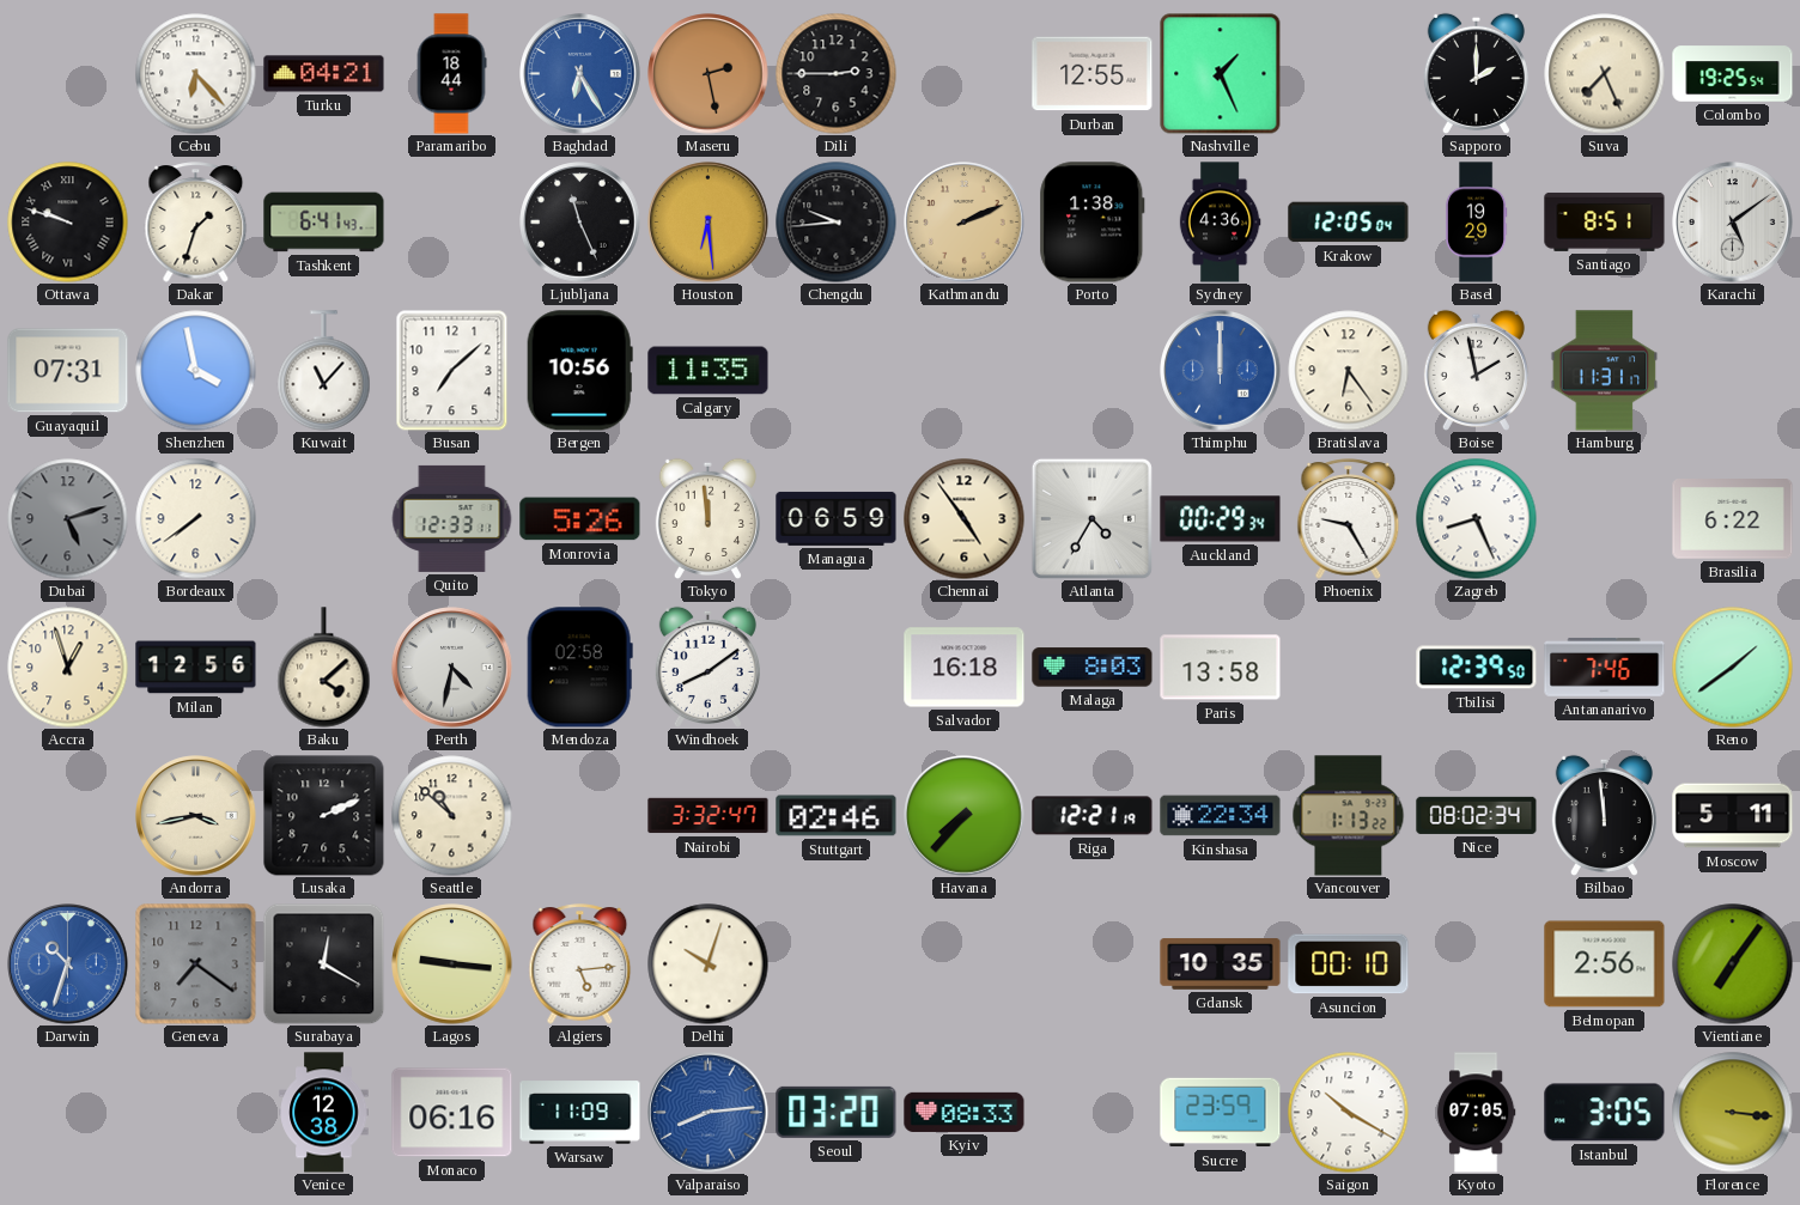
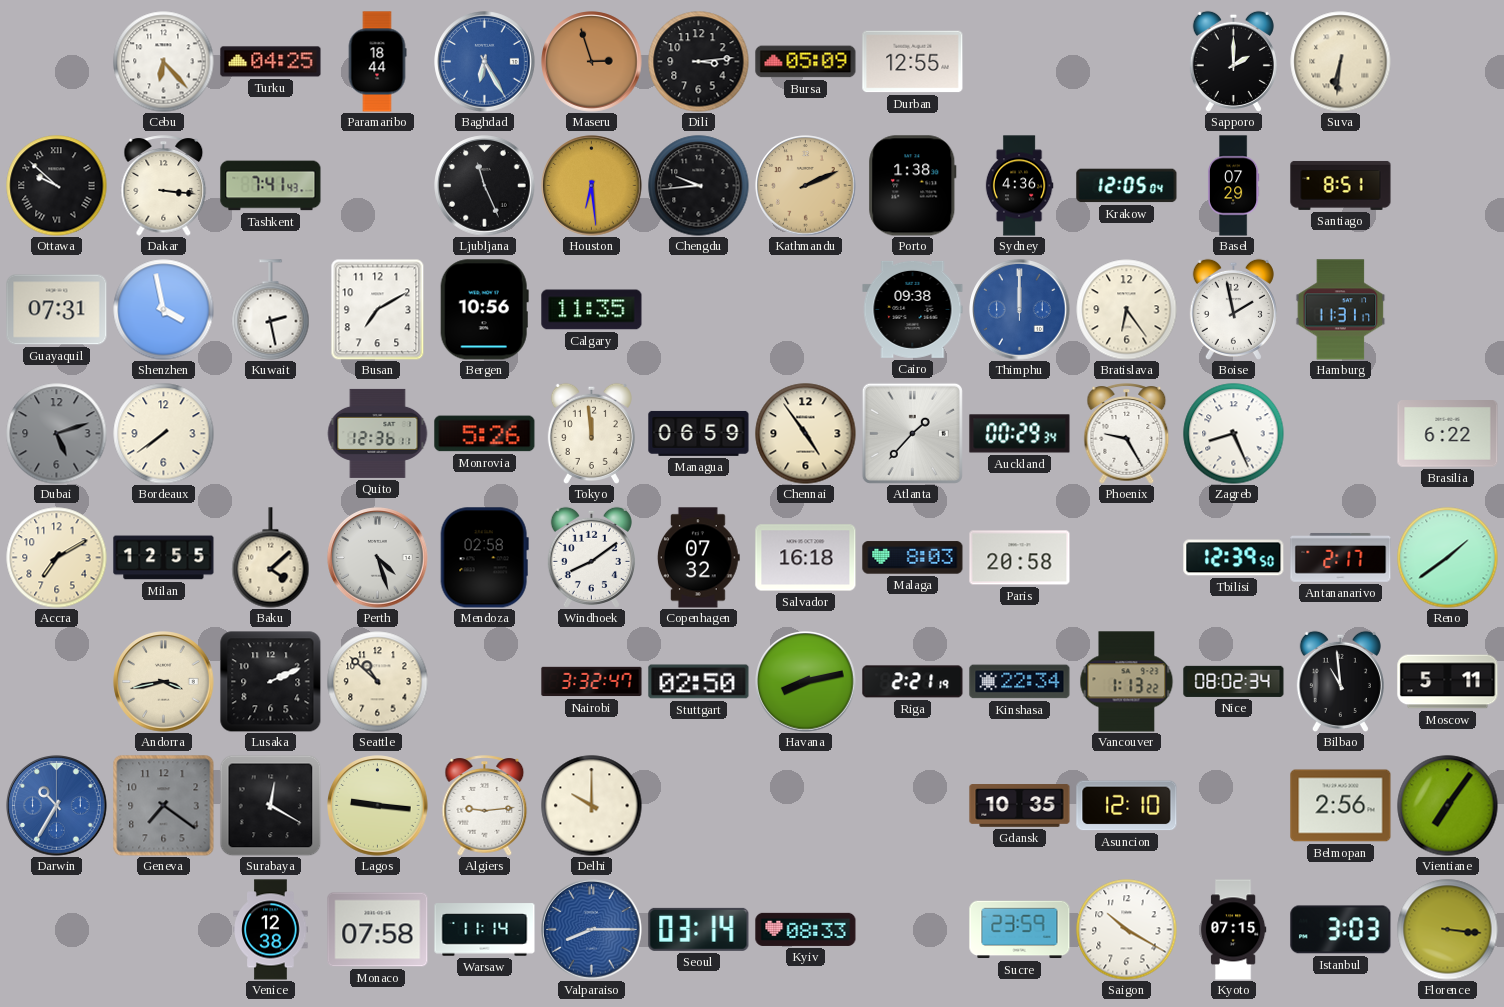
Turku: 04:21 -> 04:25
Maseru: 2:28 -> 2:57
Dili: 2:45 -> 3:14
Bursa: none -> 05:09
Nashville: 1:26 -> none
Suva: 7:26 -> 6:31
Colombo: 19:25 -> none
Ottawa: 9:48 -> 9:52
Dakar: 1:33 -> 3:16
Tashkent: 6:41 -> 7:41
Basel: 19:29 -> 07:29
Karachi: 5:09 -> none
Kuwait: 11:07 -> 2:28
Busan: 7:08 -> 7:10
Cairo: none -> 09:38
Quito: 12:33 -> 12:36
Atlanta: 4:35 -> 1:37
Accra: 12:57 -> 7:10
Milan: 12:56 -> 12:55
Perth: 4:32 -> 4:27
Copenhagen: none -> 07:32
Paris: 13:58 -> 20:58
Antananarivo: 7:46 -> 2:17
Stuttgart: 02:46 -> 02:50
Havana: 7:37 -> 8:13
Riga: 12:21 -> 2:21
Bilbao: 11:59 -> 10:59
Darwin: 10:33 -> 10:35
Algiers: 5:14 -> 9:14
Delhi: 10:03 -> 10:00
Asuncion: 00:10 -> 12:10
Monaco: 06:16 -> 07:58
Warsaw: 11:09 -> 11:14
Valparaiso: 8:14 -> 8:15
Seoul: 03:20 -> 03:14
Kyoto: 07:05 -> 07:15
Istanbul: 3:05 -> 3:03
